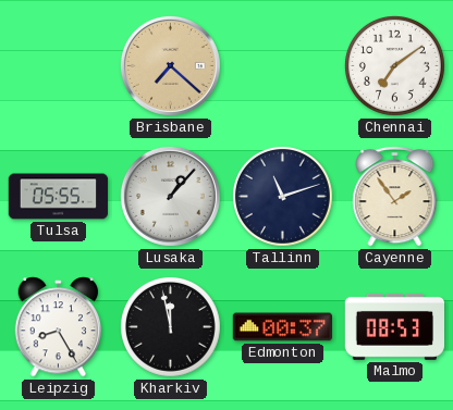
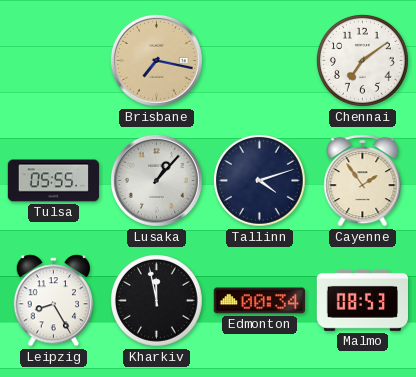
Brisbane: 7:22 -> 7:17
Tallinn: 11:12 -> 4:12
Edmonton: 00:37 -> 00:34
